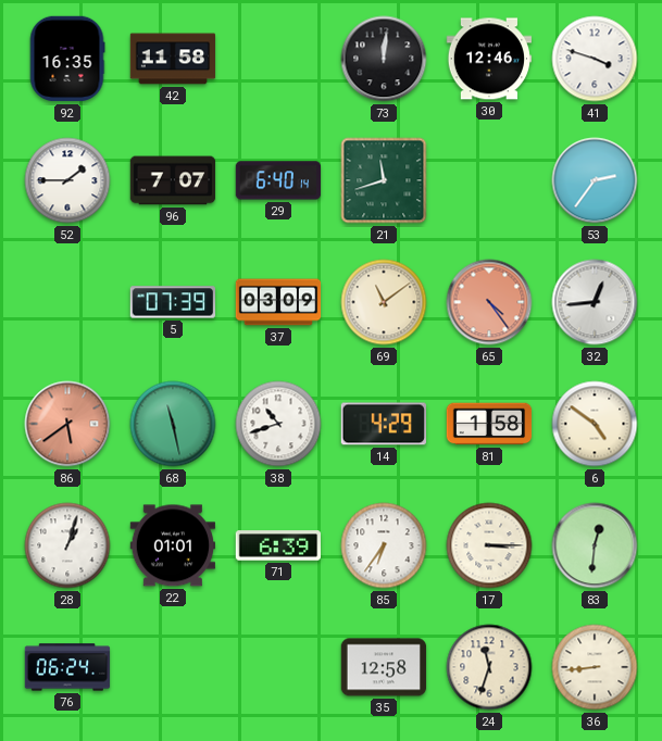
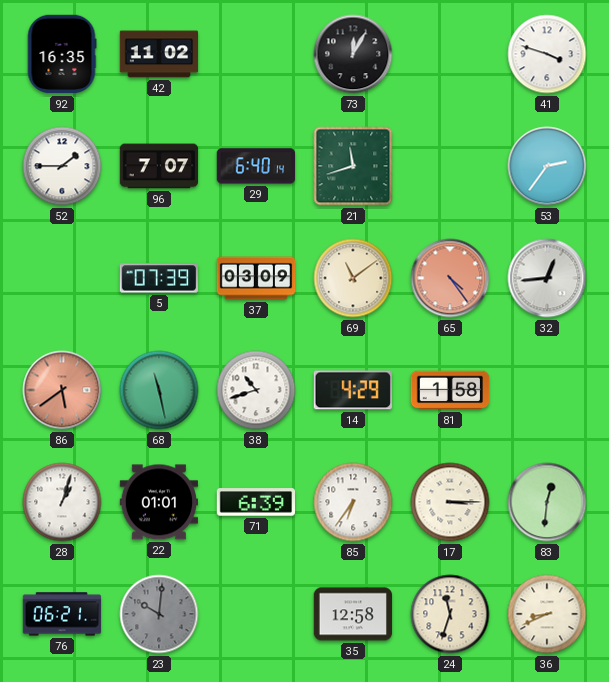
42: 11:58 -> 11:02
73: 12:01 -> 12:05
30: 12:46 -> none
6: 4:51 -> none
76: 06:24 -> 06:21
23: none -> 10:01
36: 8:44 -> 8:41
